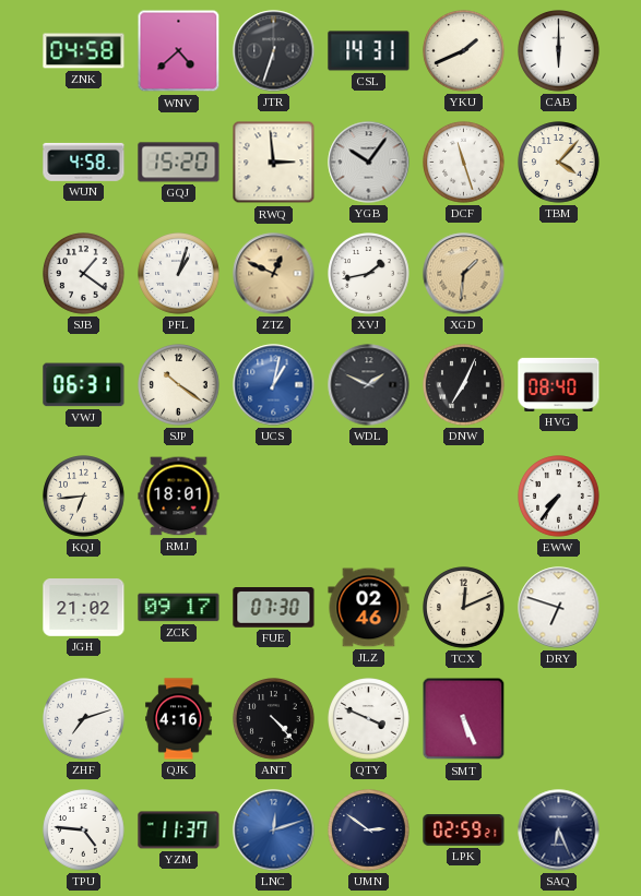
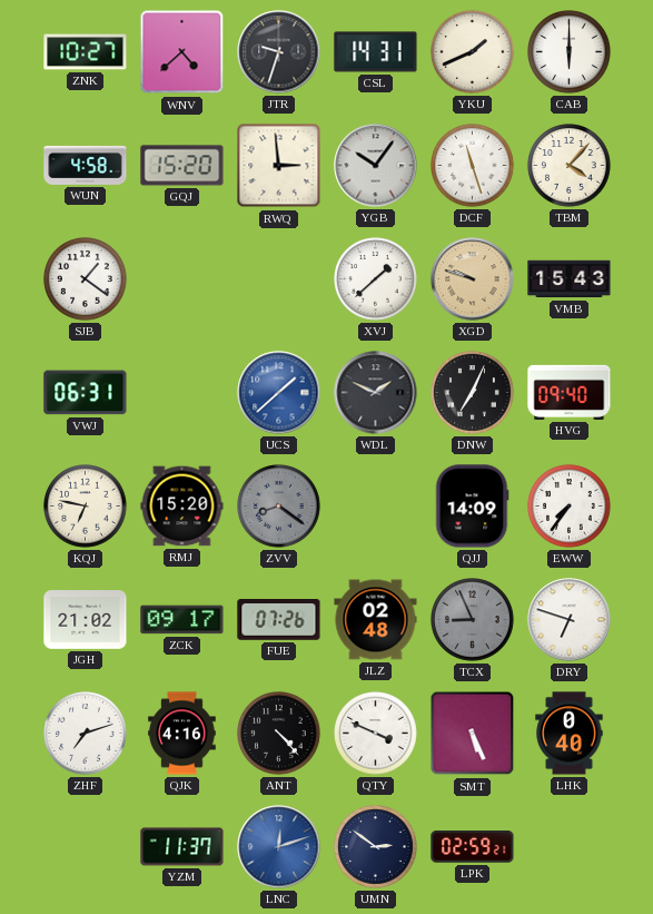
ZNK: 04:58 -> 10:27
JTR: 6:33 -> 9:33
PFL: 1:03 -> none
ZTZ: 12:49 -> none
XVJ: 1:43 -> 1:38
XGD: 1:31 -> 9:48
VMB: none -> 15:43
SJP: 10:21 -> none
UCS: 1:02 -> 1:38
HVG: 08:40 -> 09:40
KQJ: 6:44 -> 6:47
RMJ: 18:01 -> 15:20
ZVV: none -> 8:21
QJJ: none -> 14:09
FUE: 07:30 -> 07:26
JLZ: 02:46 -> 02:48
TCX: 12:11 -> 8:56
TCX dial: cream -> grey
LHK: none -> 0:40
TPU: 4:46 -> none
SAQ: 6:26 -> none
